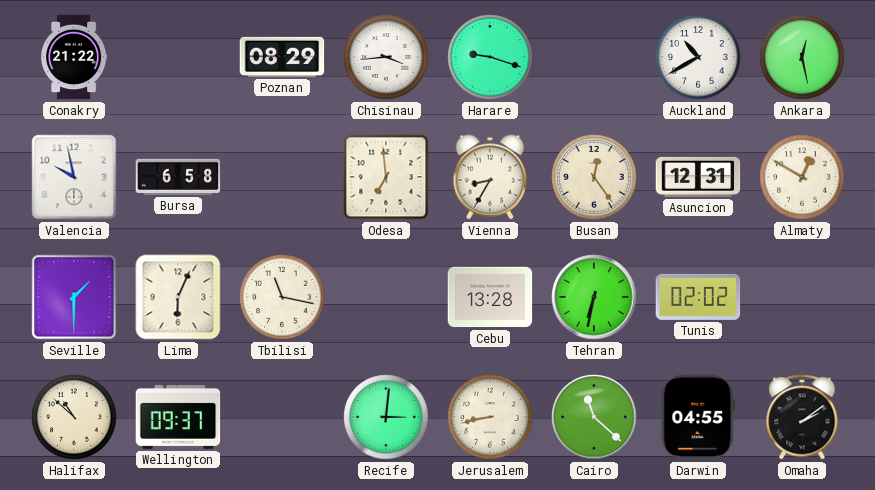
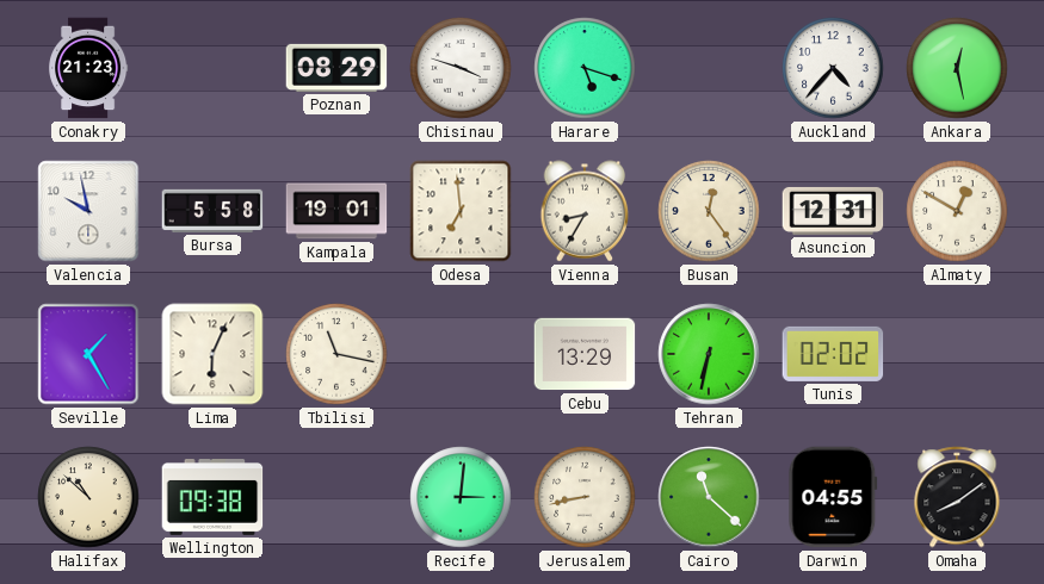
Conakry: 21:22 -> 21:23
Chisinau: 3:44 -> 3:48
Harare: 9:18 -> 5:18
Auckland: 10:40 -> 4:37
Bursa: 6:58 -> 5:58
Kampala: none -> 19:01
Seville: 1:30 -> 1:25
Cebu: 13:28 -> 13:29
Wellington: 09:37 -> 09:38
Omaha: 2:09 -> 8:09
